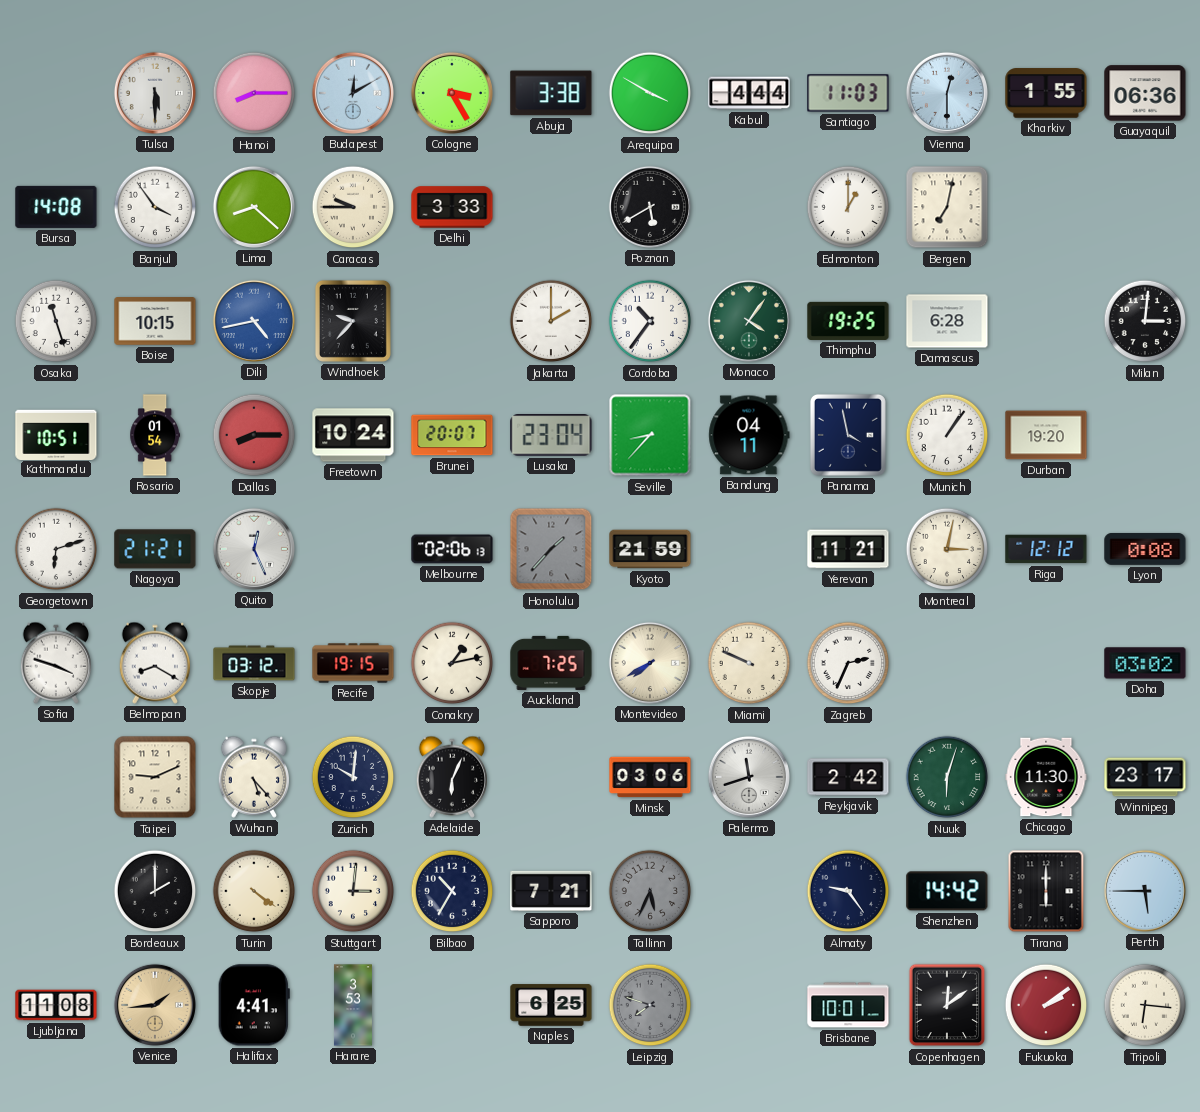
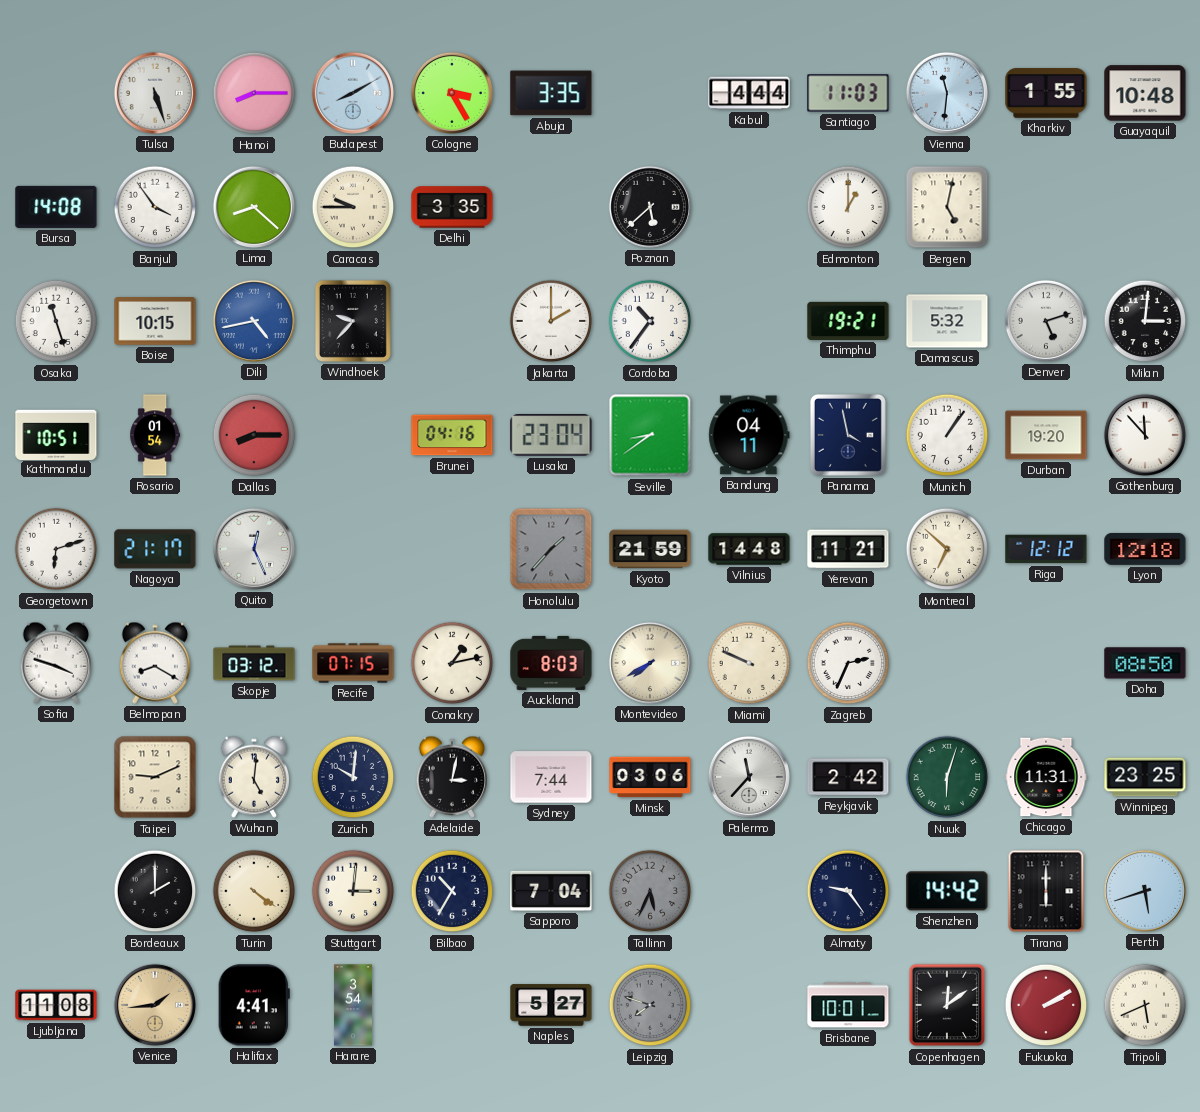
Tulsa: 5:30 -> 5:27
Budapest: 12:10 -> 8:10
Abuja: 3:38 -> 3:35
Arequipa: 3:50 -> none
Vienna: 12:30 -> 11:31
Guayaquil: 06:36 -> 10:48
Delhi: 3:33 -> 3:35
Poznan: 5:40 -> 5:38
Bergen: 7:02 -> 5:02
Monaco: 4:06 -> none
Thimphu: 19:25 -> 19:21
Damascus: 6:28 -> 5:32
Denver: none -> 5:12
Freetown: 10:24 -> none
Brunei: 20:07 -> 04:16
Seville: 8:37 -> 8:39
Gothenburg: none -> 11:53
Nagoya: 21:21 -> 21:17
Melbourne: 02:06 -> none
Vilnius: none -> 14:48
Montreal: 3:02 -> 6:52
Lyon: 0:08 -> 12:18
Recife: 19:15 -> 07:15
Auckland: 7:25 -> 8:03
Doha: 03:02 -> 08:50
Wuhan: 5:23 -> 5:01
Adelaide: 6:04 -> 3:02
Sydney: none -> 7:44
Palermo: 11:42 -> 11:37
Chicago: 11:30 -> 11:31
Winnipeg: 23:17 -> 23:25
Sapporo: 7:21 -> 7:04
Perth: 5:45 -> 5:42
Harare: 3:53 -> 3:54
Naples: 6:25 -> 5:27
Fukuoka: 2:09 -> 2:10
Tripoli: 6:16 -> 5:41
